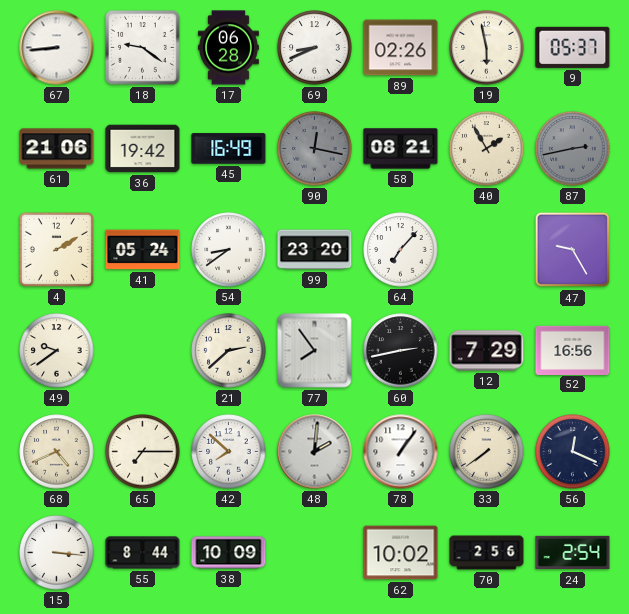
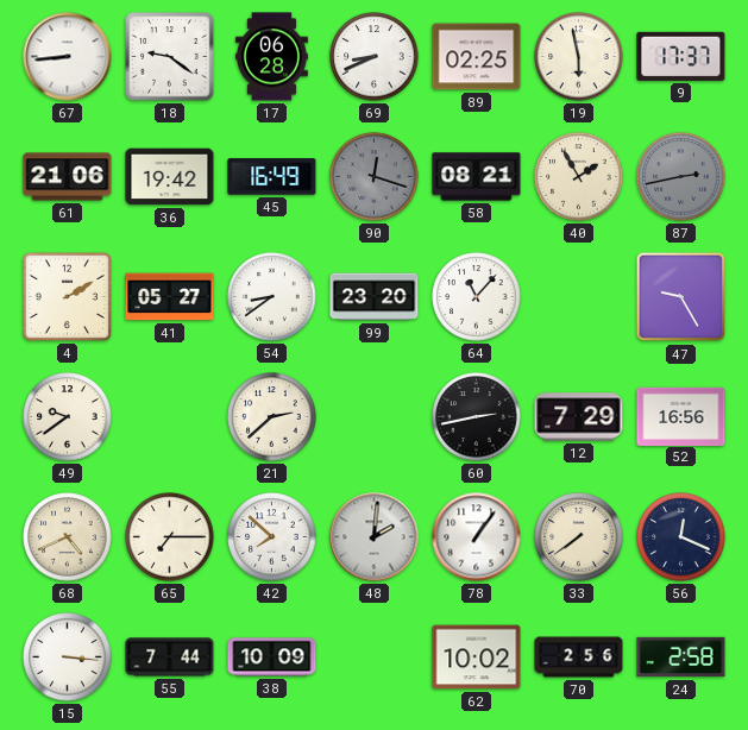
89: 02:26 -> 02:25
9: 05:37 -> 17:37
90: 12:17 -> 12:18
41: 05:24 -> 05:27
64: 7:07 -> 11:07
77: 7:54 -> none
55: 8:44 -> 7:44
24: 2:54 -> 2:58
